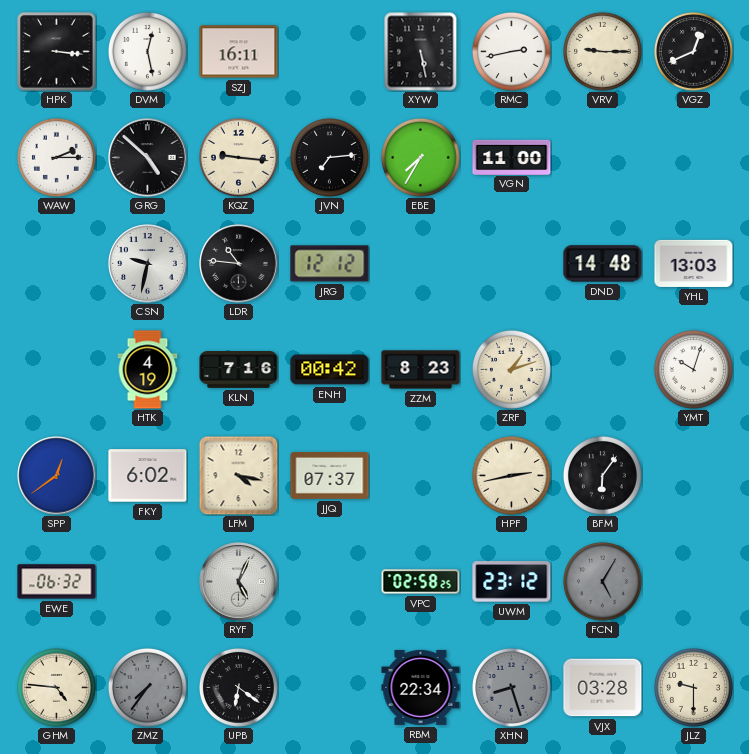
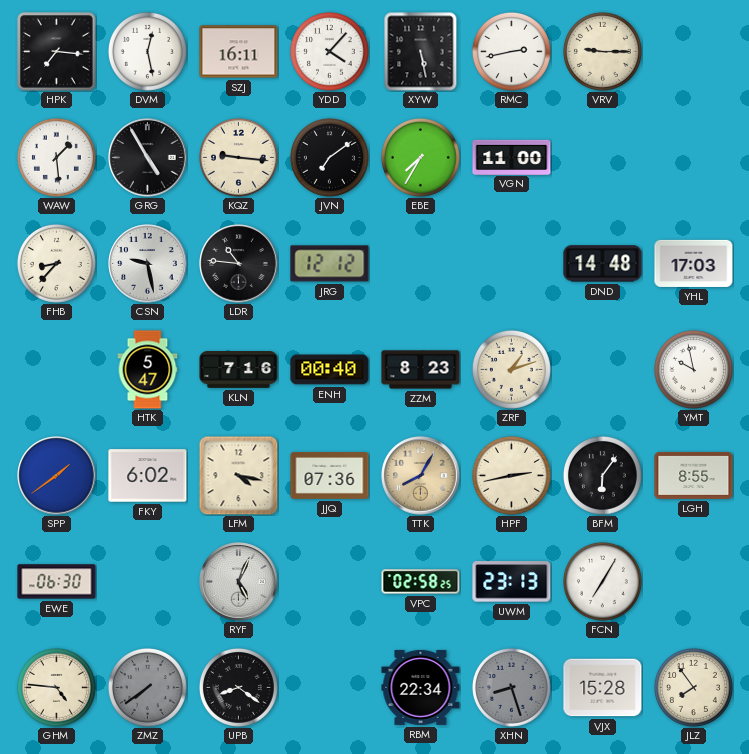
HPK: 3:16 -> 7:16
YDD: none -> 4:07
VGZ: 12:41 -> none
WAW: 2:15 -> 1:29
GRG: 4:52 -> 4:55
JVN: 7:14 -> 7:09
FHB: none -> 8:37
CSN: 9:32 -> 9:28
YHL: 13:03 -> 17:03
HTK: 4:19 -> 5:47
ENH: 00:42 -> 00:40
YMT: 10:03 -> 9:58
SPP: 12:39 -> 1:39
JJQ: 07:37 -> 07:36
TTK: none -> 8:05
LGH: none -> 8:55
EWE: 06:32 -> 06:30
UWM: 23:12 -> 23:13
FCN: 5:05 -> 7:05
FCN dial: grey -> white
ZMZ: 7:36 -> 7:39
UPB: 6:21 -> 8:21
VJX: 03:28 -> 15:28
JLZ: 9:30 -> 7:54
